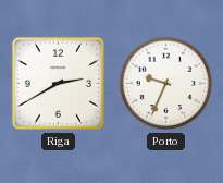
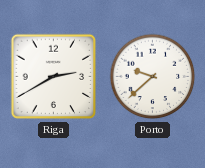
Porto: 9:34 -> 9:38
